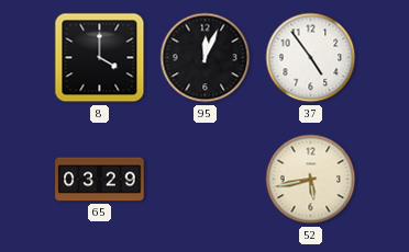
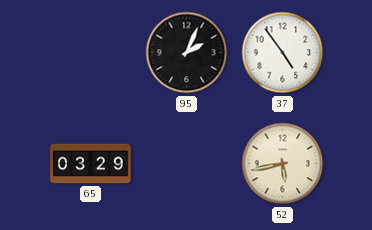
8: 4:00 -> none
95: 12:04 -> 2:04
